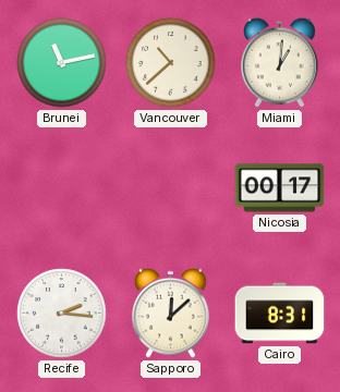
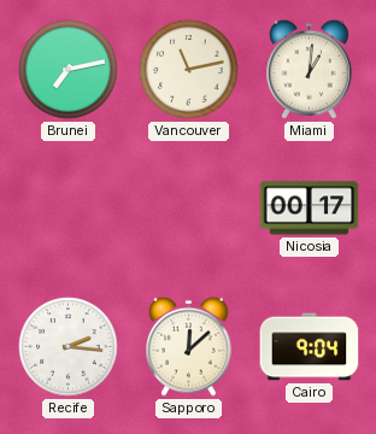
Brunei: 11:13 -> 7:13
Vancouver: 10:38 -> 11:13
Cairo: 8:31 -> 9:04
